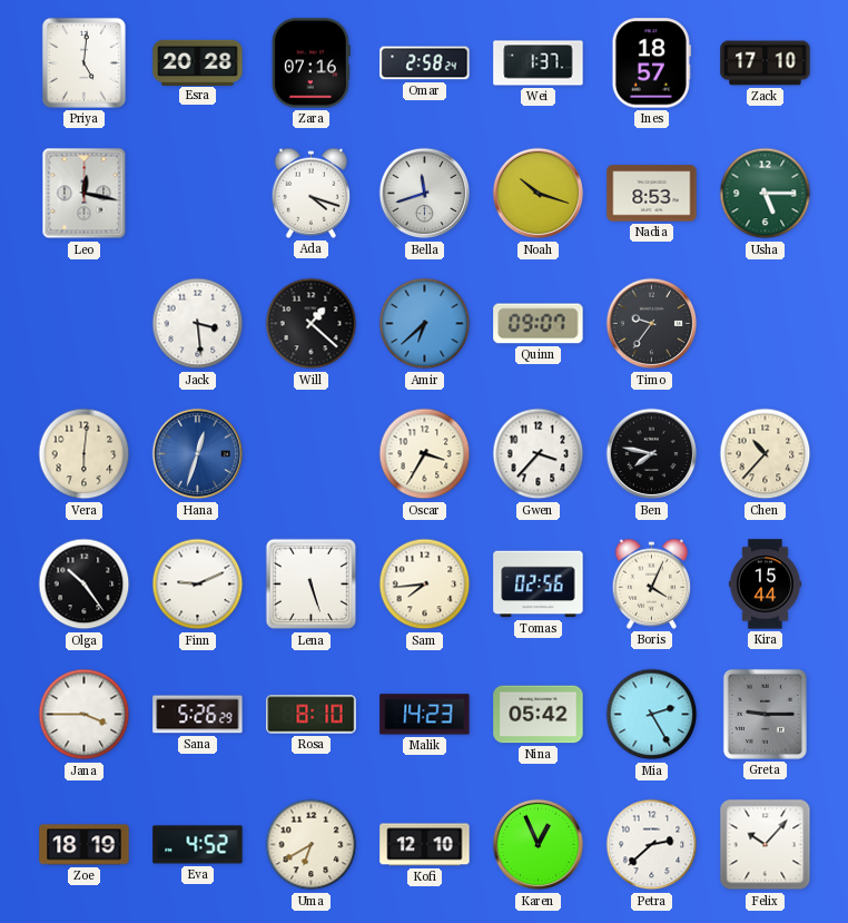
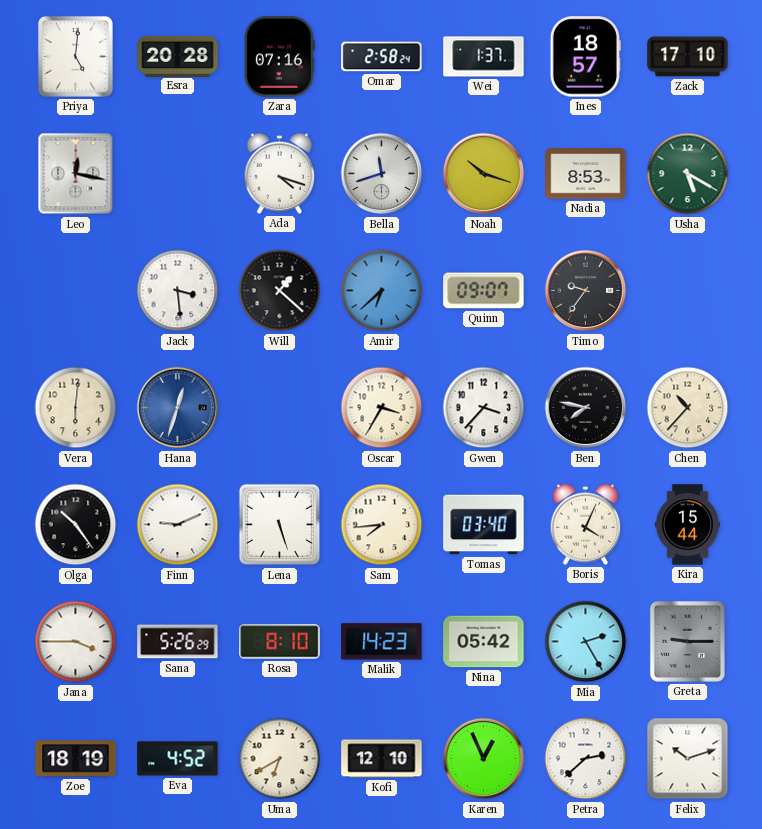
Usha: 5:15 -> 5:20
Tomas: 02:56 -> 03:40
Felix: 10:07 -> 10:12
